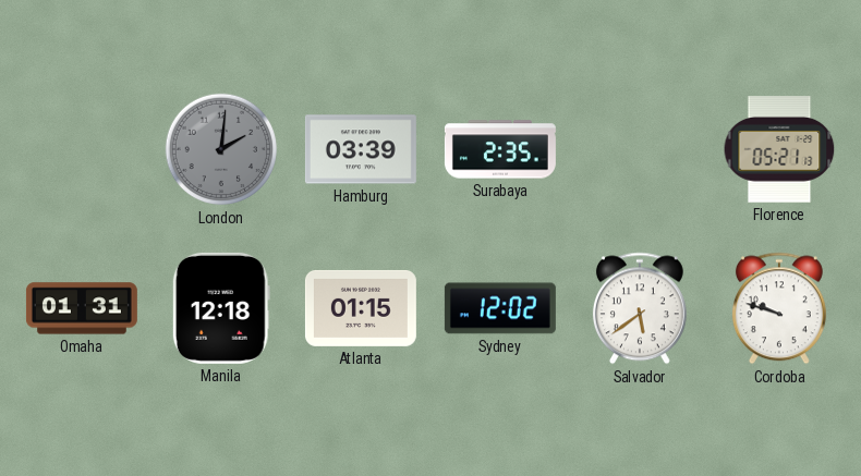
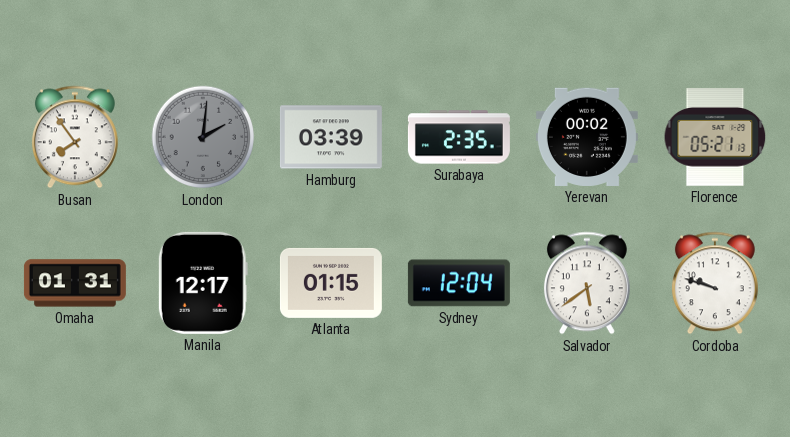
Busan: none -> 7:54
Yerevan: none -> 00:02
Manila: 12:18 -> 12:17
Sydney: 12:02 -> 12:04
